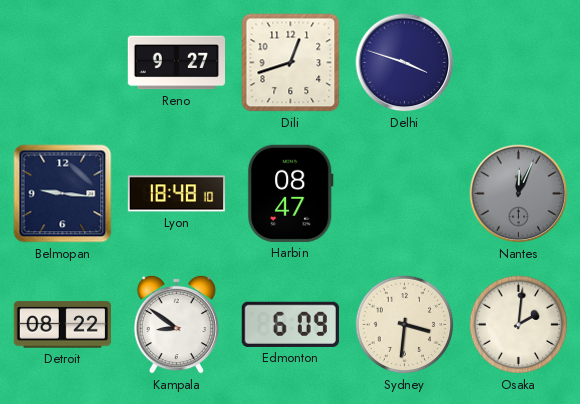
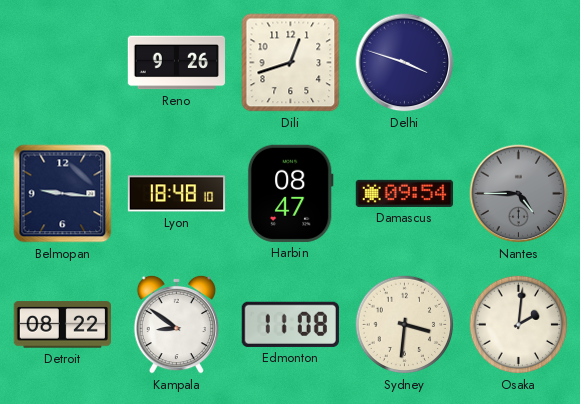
Reno: 9:27 -> 9:26
Damascus: none -> 09:54
Nantes: 12:04 -> 4:45
Edmonton: 6:09 -> 11:08
